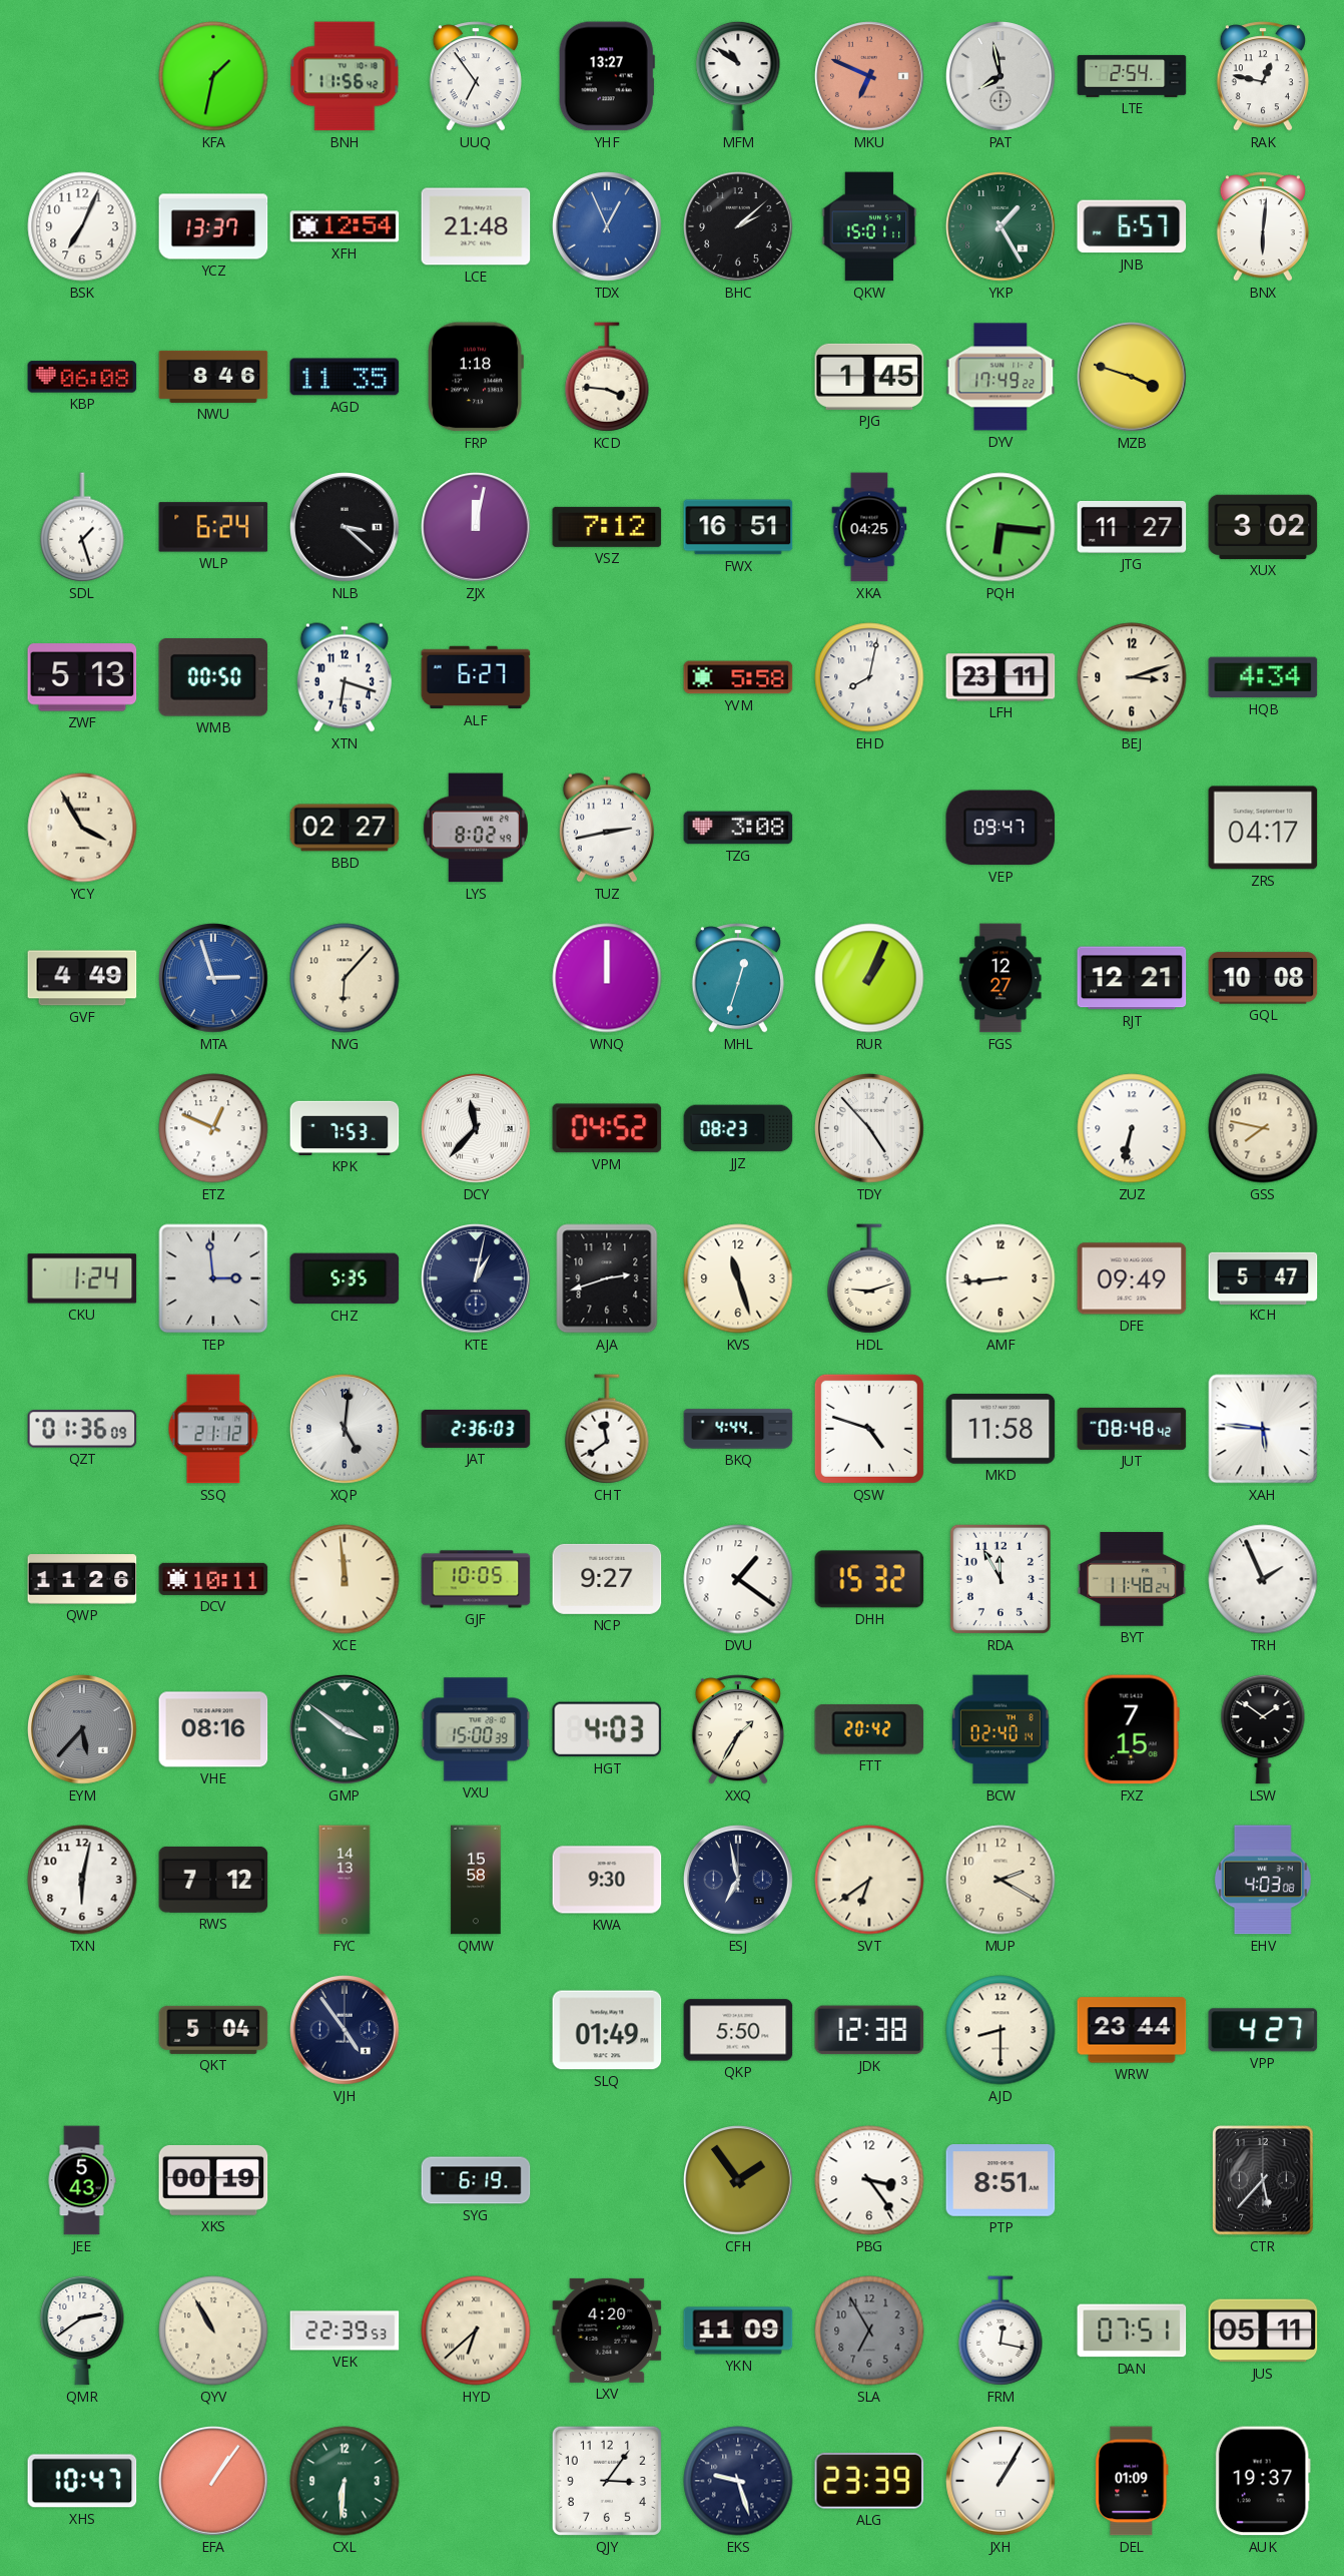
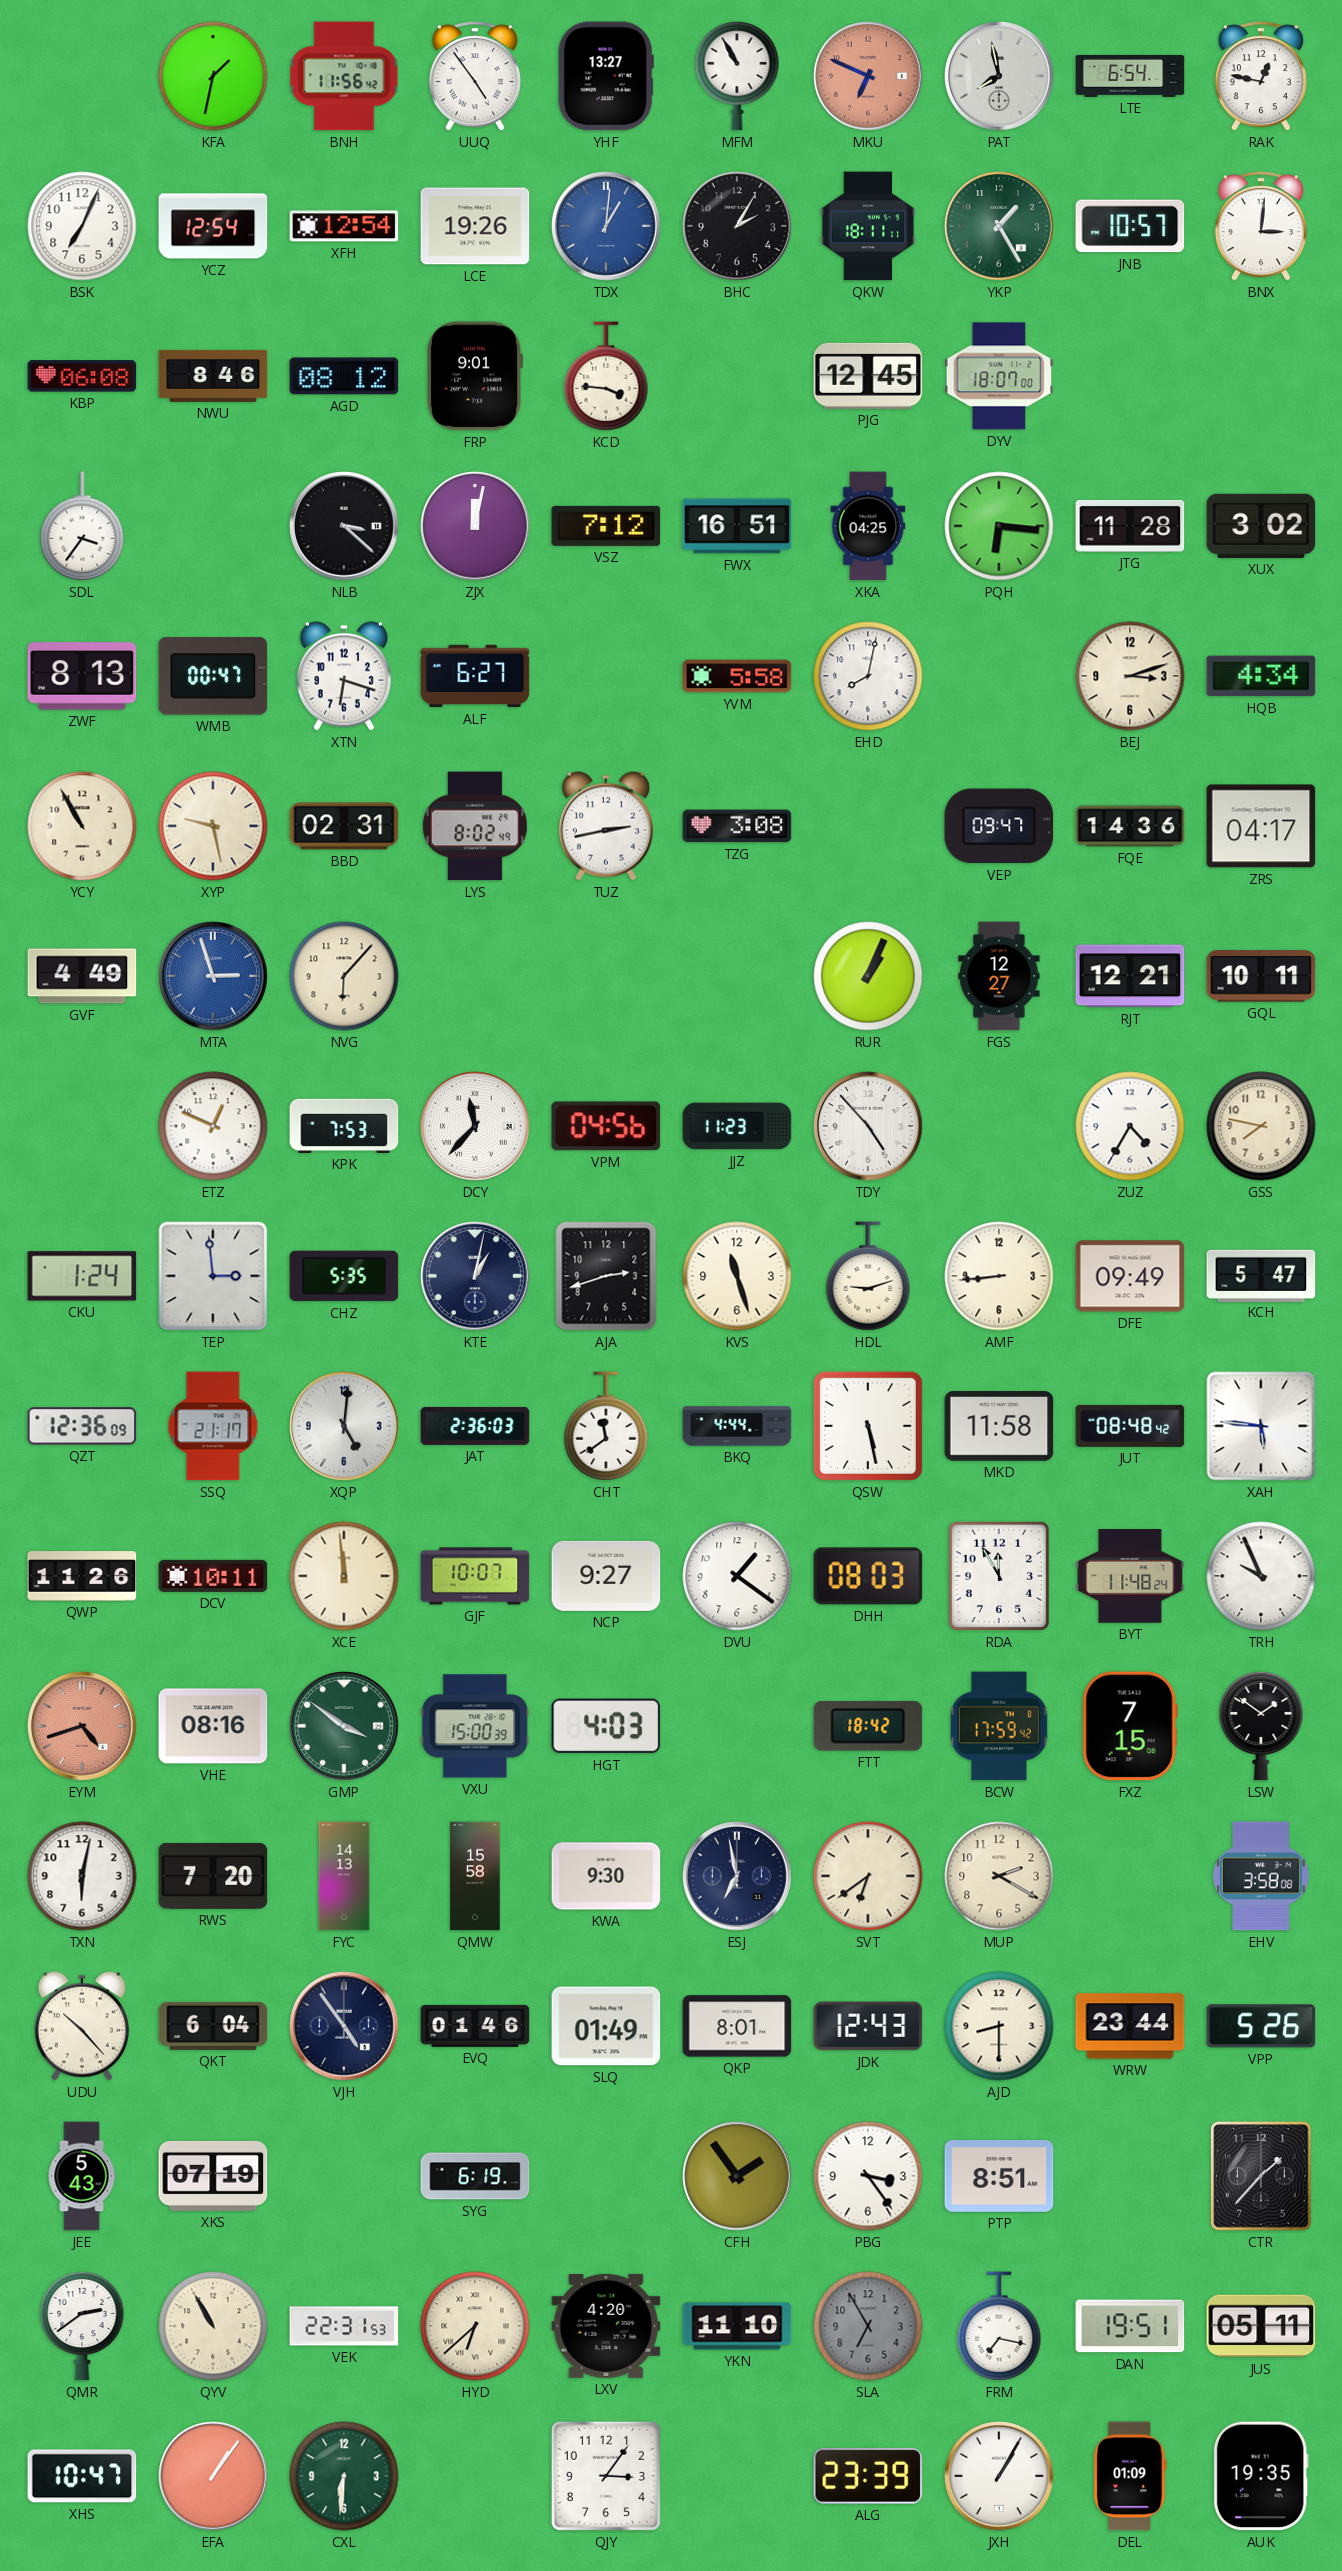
UUQ: 6:54 -> 4:54
MFM: 10:51 -> 10:55
LTE: 2:54 -> 6:54
YCZ: 13:37 -> 12:54
LCE: 21:48 -> 19:26
TDX: 12:56 -> 1:01
BHC: 2:08 -> 2:05
QKW: 15:01 -> 18:11
JNB: 6:57 -> 10:57
BNX: 6:01 -> 3:01
AGD: 11:35 -> 08:12
FRP: 1:18 -> 9:01
PJG: 1:45 -> 12:45
DYV: 17:49 -> 18:07
MZB: 3:48 -> none
SDL: 1:27 -> 3:36
WLP: 6:24 -> none
JTG: 11:27 -> 11:28
ZWF: 5:13 -> 8:13
WMB: 00:50 -> 00:47
LFH: 23:11 -> none
YCY: 3:55 -> 10:55
XYP: none -> 9:28
BBD: 02:27 -> 02:31
FQE: none -> 14:36
WNQ: 12:00 -> none
MHL: 12:33 -> none
GQL: 10:08 -> 10:11
VPM: 04:52 -> 04:56
JJZ: 08:23 -> 11:23
ZUZ: 6:32 -> 4:35
QZT: 01:36 -> 12:36
SSQ: 21:12 -> 21:17
QSW: 4:48 -> 5:28
GJF: 10:05 -> 10:07
DHH: 15:32 -> 08:03
TRH: 1:56 -> 9:56
EYM: 5:37 -> 4:42
EYM dial: grey -> salmon
XXQ: 1:35 -> none
FTT: 20:42 -> 18:42
BCW: 02:40 -> 17:59
RWS: 7:12 -> 7:20
EHV: 4:03 -> 3:58
UDU: none -> 10:23
QKT: 5:04 -> 6:04
EVQ: none -> 01:46
QKP: 5:50 -> 8:01
JDK: 12:38 -> 12:43
VPP: 4:27 -> 5:26
XKS: 00:19 -> 07:19
CTR: 5:37 -> 1:37
VEK: 22:39 -> 22:31
YKN: 11:09 -> 11:10
FRM: 12:17 -> 7:17
DAN: 07:51 -> 19:51
EKS: 9:27 -> none
AUK: 19:37 -> 19:35
